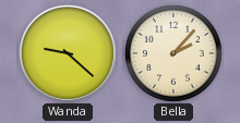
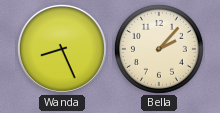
Wanda: 9:22 -> 8:26
